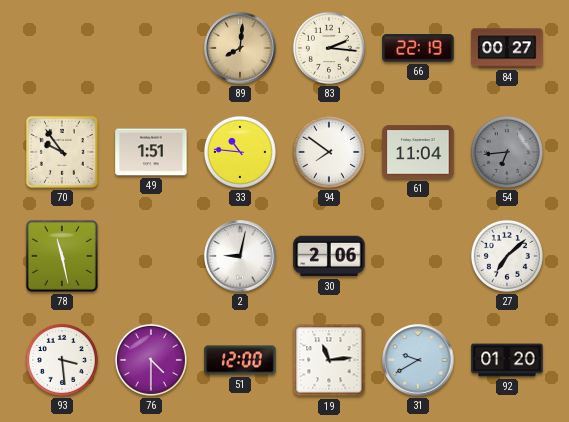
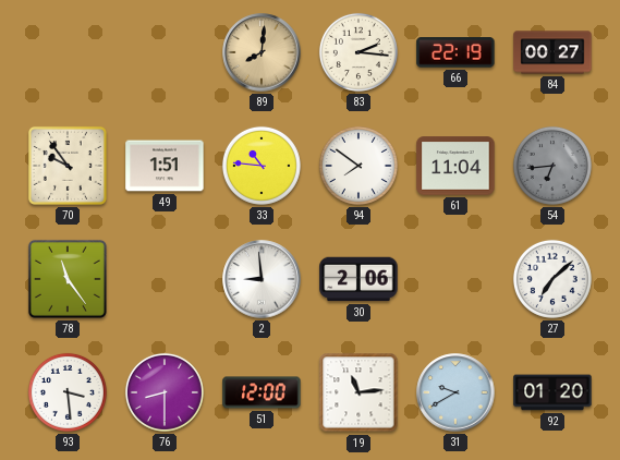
78: 11:28 -> 11:24
2: 9:02 -> 8:59
76: 4:30 -> 8:30
